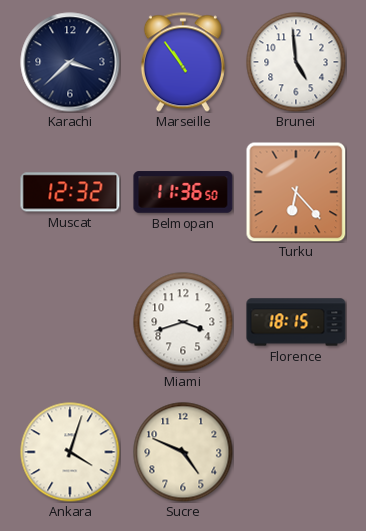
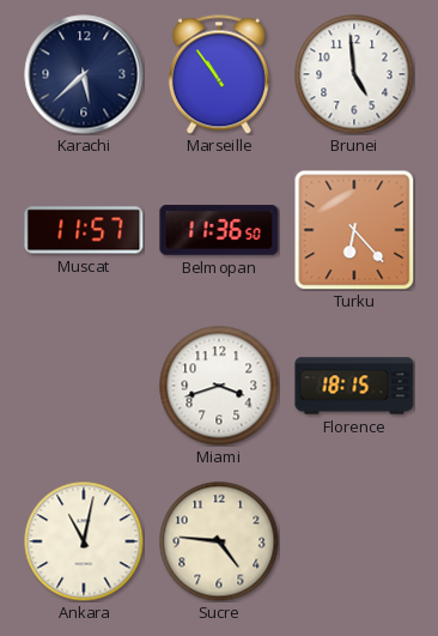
Karachi: 3:38 -> 5:38
Muscat: 12:32 -> 11:57
Ankara: 4:03 -> 11:02
Sucre: 4:49 -> 4:46
